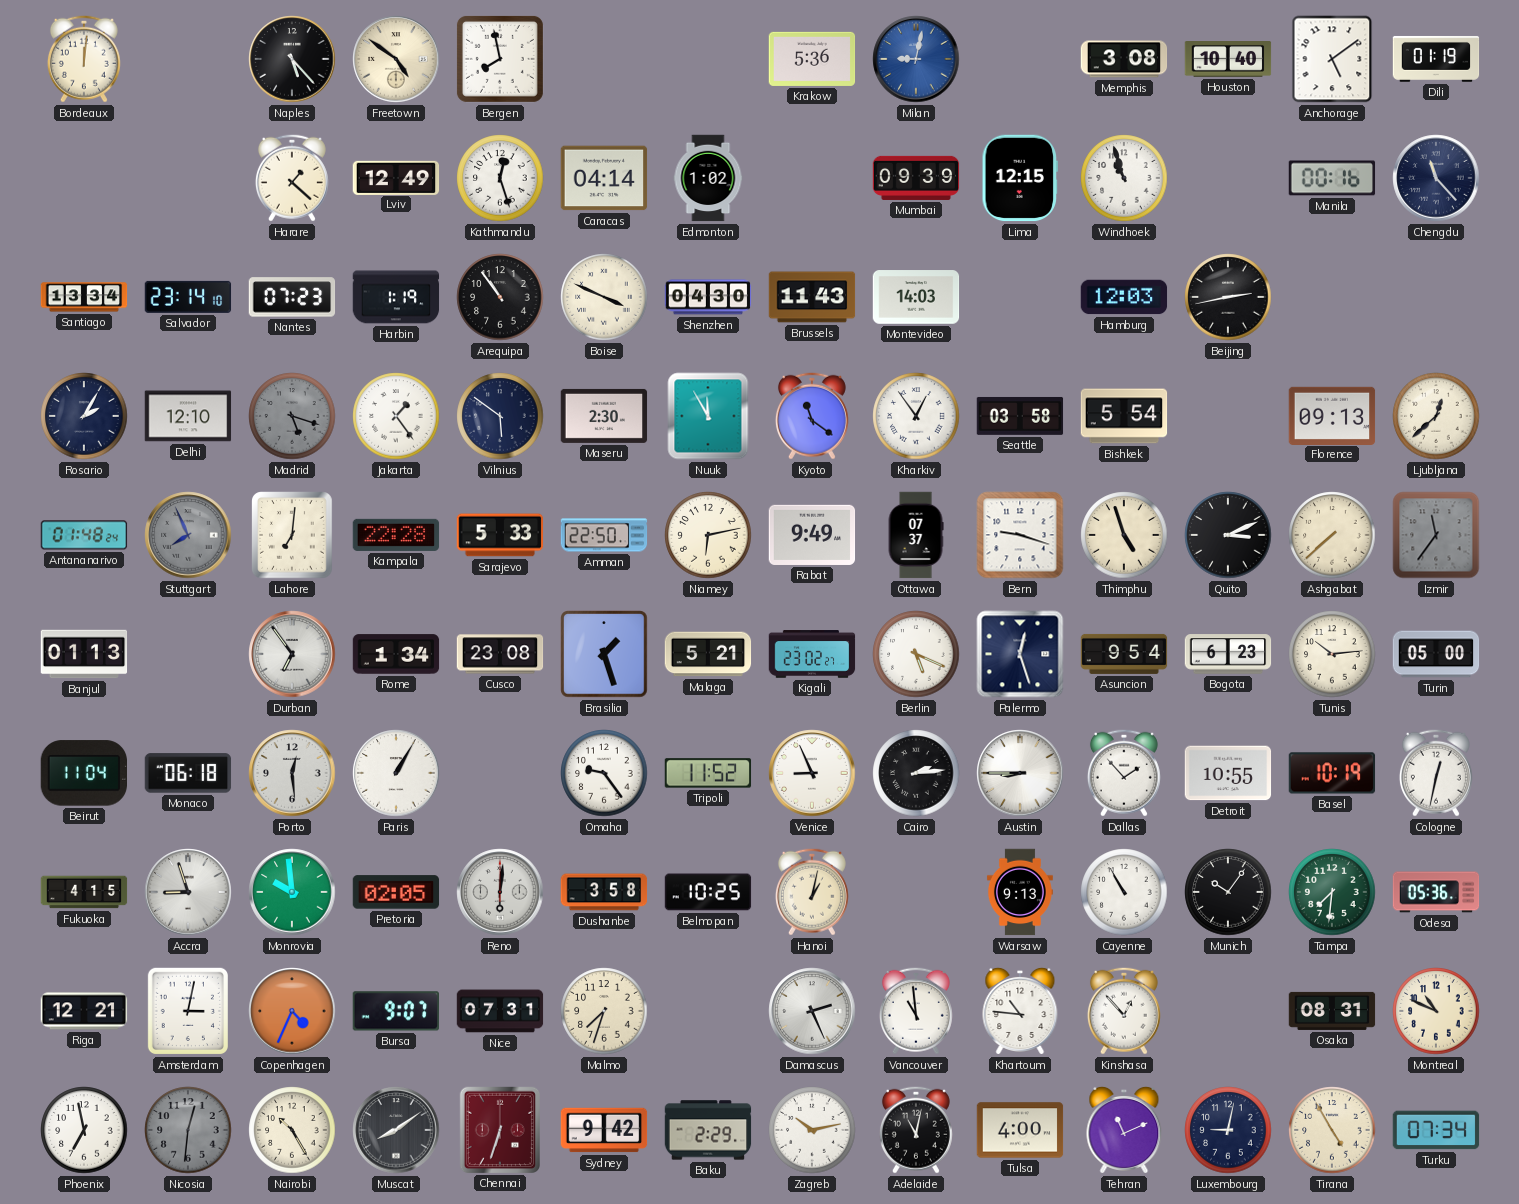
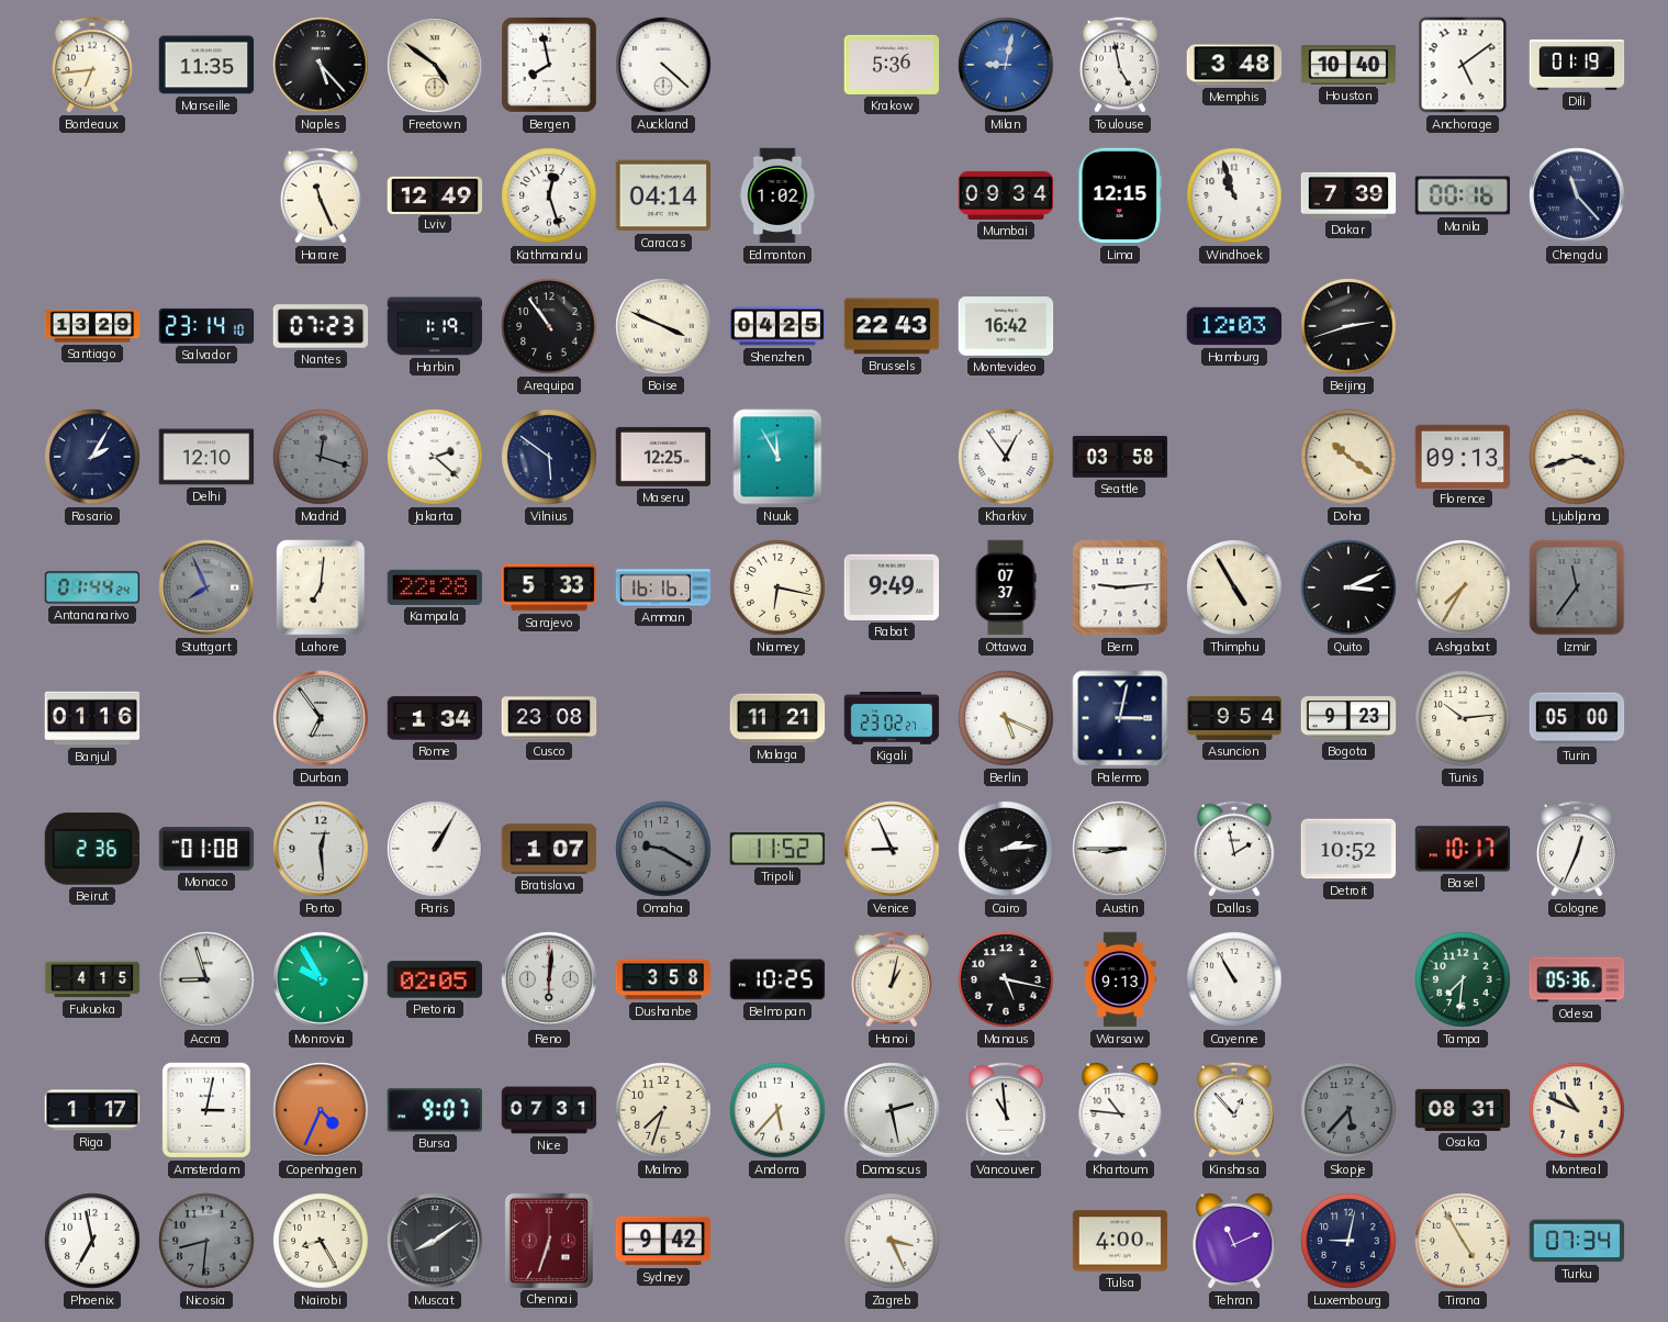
Bordeaux: 12:01 -> 6:44
Marseille: none -> 11:35
Auckland: none -> 4:22
Toulouse: none -> 4:58
Memphis: 3:08 -> 3:48
Harare: 1:22 -> 11:26
Mumbai: 09:39 -> 09:34
Dakar: none -> 7:39
Santiago: 13:34 -> 13:29
Shenzhen: 04:30 -> 04:25
Brussels: 11:43 -> 22:43
Montevideo: 14:03 -> 16:42
Beijing: 2:43 -> 2:42
Madrid: 5:18 -> 12:18
Jakarta: 1:24 -> 2:22
Maseru: 2:30 -> 12:25
Kyoto: 11:21 -> none
Bishkek: 5:54 -> none
Doha: none -> 10:21
Ljubljana: 12:38 -> 3:42
Antananarivo: 01:48 -> 01:44
Amman: 22:50 -> 16:16
Niamey: 6:13 -> 6:17
Bern: 9:18 -> 9:14
Thimphu: 4:57 -> 4:55
Ashgabat: 7:38 -> 7:35
Banjul: 01:13 -> 01:16
Brasilia: 1:27 -> none
Malaga: 5:21 -> 11:21
Palermo: 12:27 -> 3:02
Bogota: 6:23 -> 9:23
Beirut: 11:04 -> 2:36
Monaco: 06:18 -> 01:08
Bratislava: none -> 1:07
Omaha: 9:24 -> 9:20
Omaha dial: white -> grey
Dallas: 1:53 -> 1:58
Detroit: 10:55 -> 10:52
Basel: 10:19 -> 10:17
Cologne: 12:32 -> 12:34
Monrovia: 9:59 -> 9:55
Manaus: none -> 5:17
Munich: 10:06 -> none
Riga: 12:21 -> 1:17
Andorra: none -> 5:37
Damascus: 2:26 -> 2:28
Skopje: none -> 5:37
Nicosia: 12:31 -> 8:31
Nairobi: 10:25 -> 8:25
Baku: 2:29 -> none
Zagreb: 10:13 -> 3:26
Adelaide: 11:02 -> none
